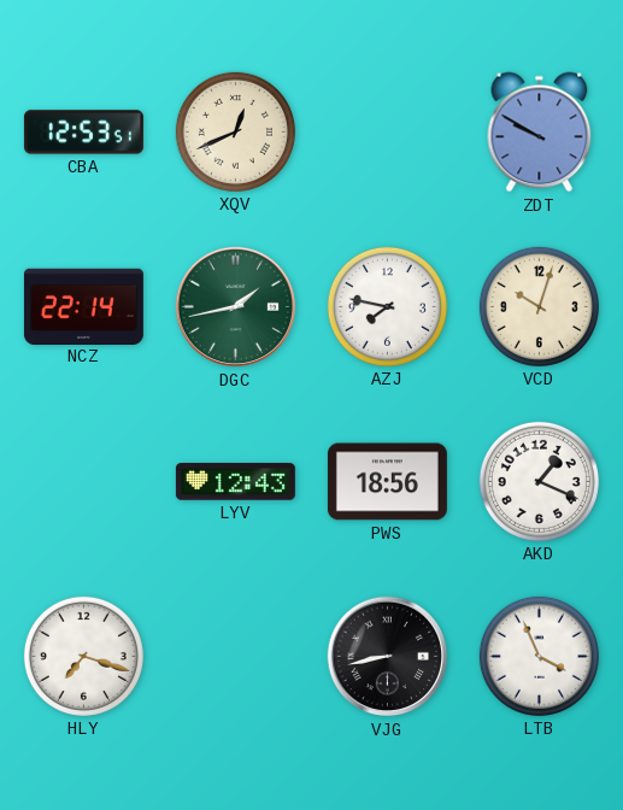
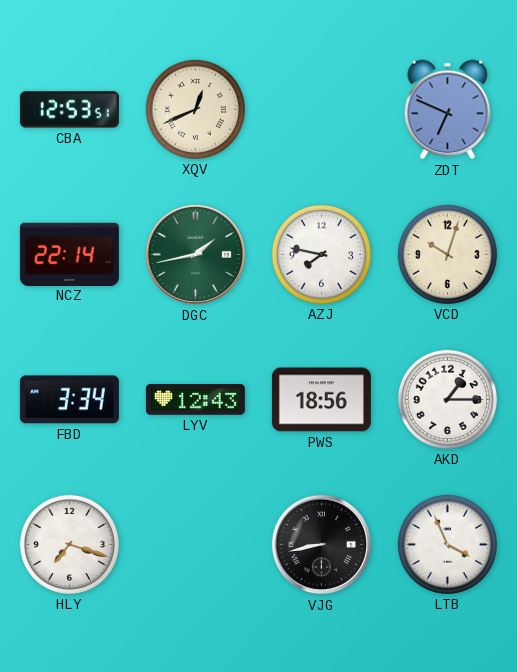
ZDT: 9:50 -> 6:49
FBD: none -> 3:34
AKD: 1:19 -> 1:15
